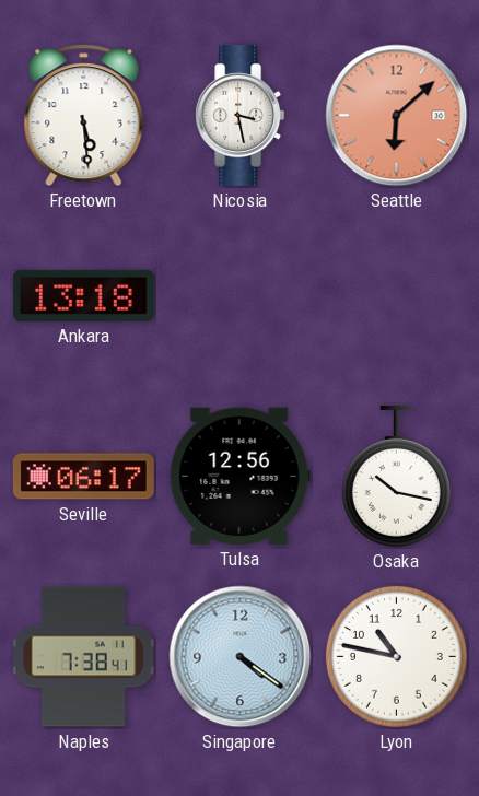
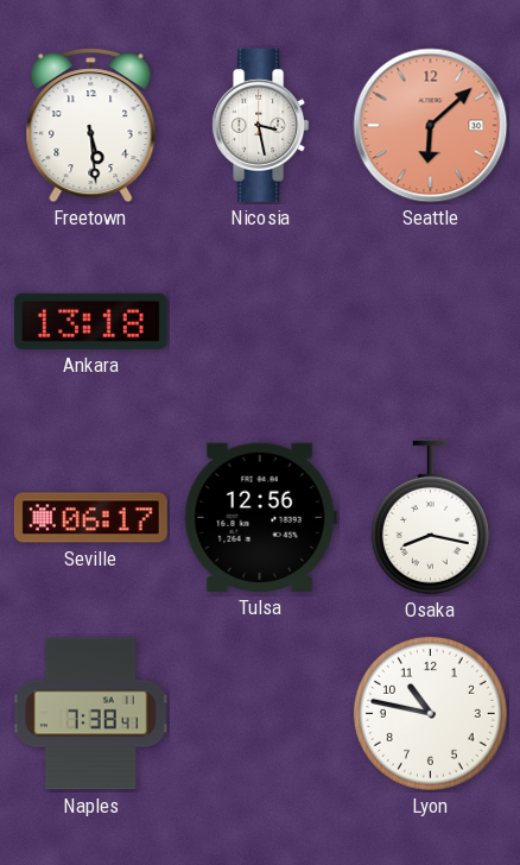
Osaka: 10:17 -> 8:17
Singapore: 4:21 -> none
